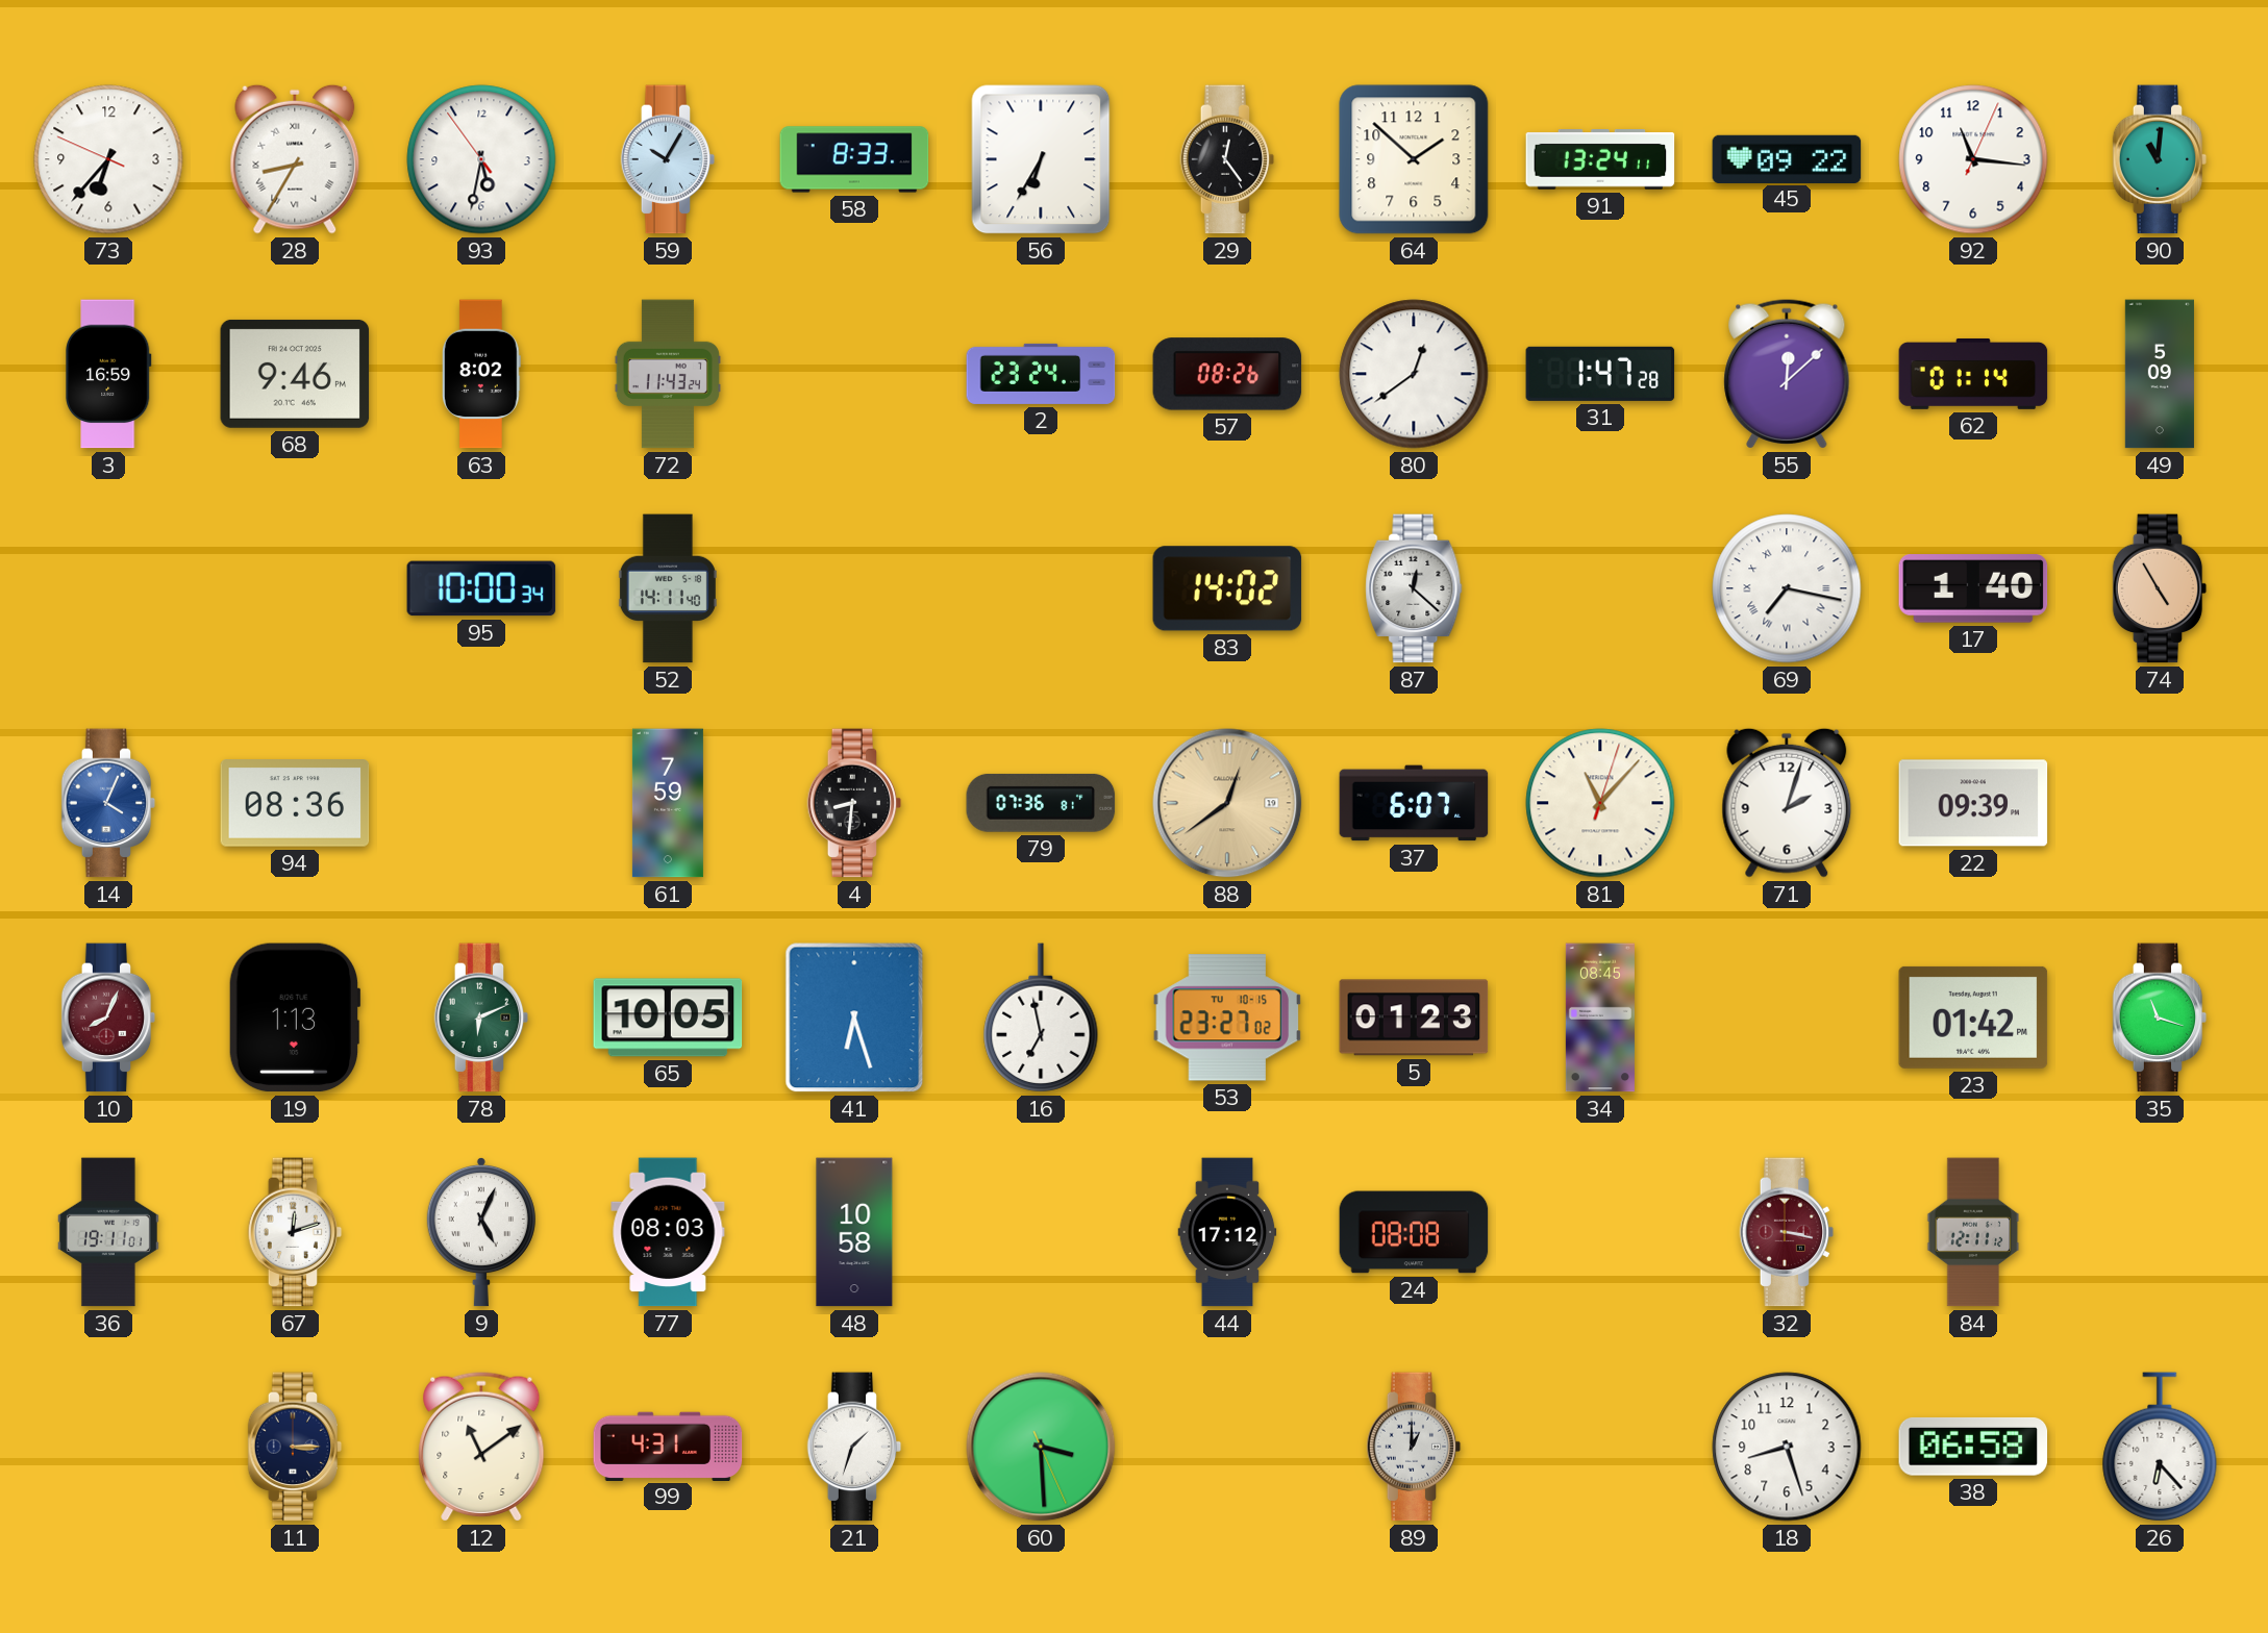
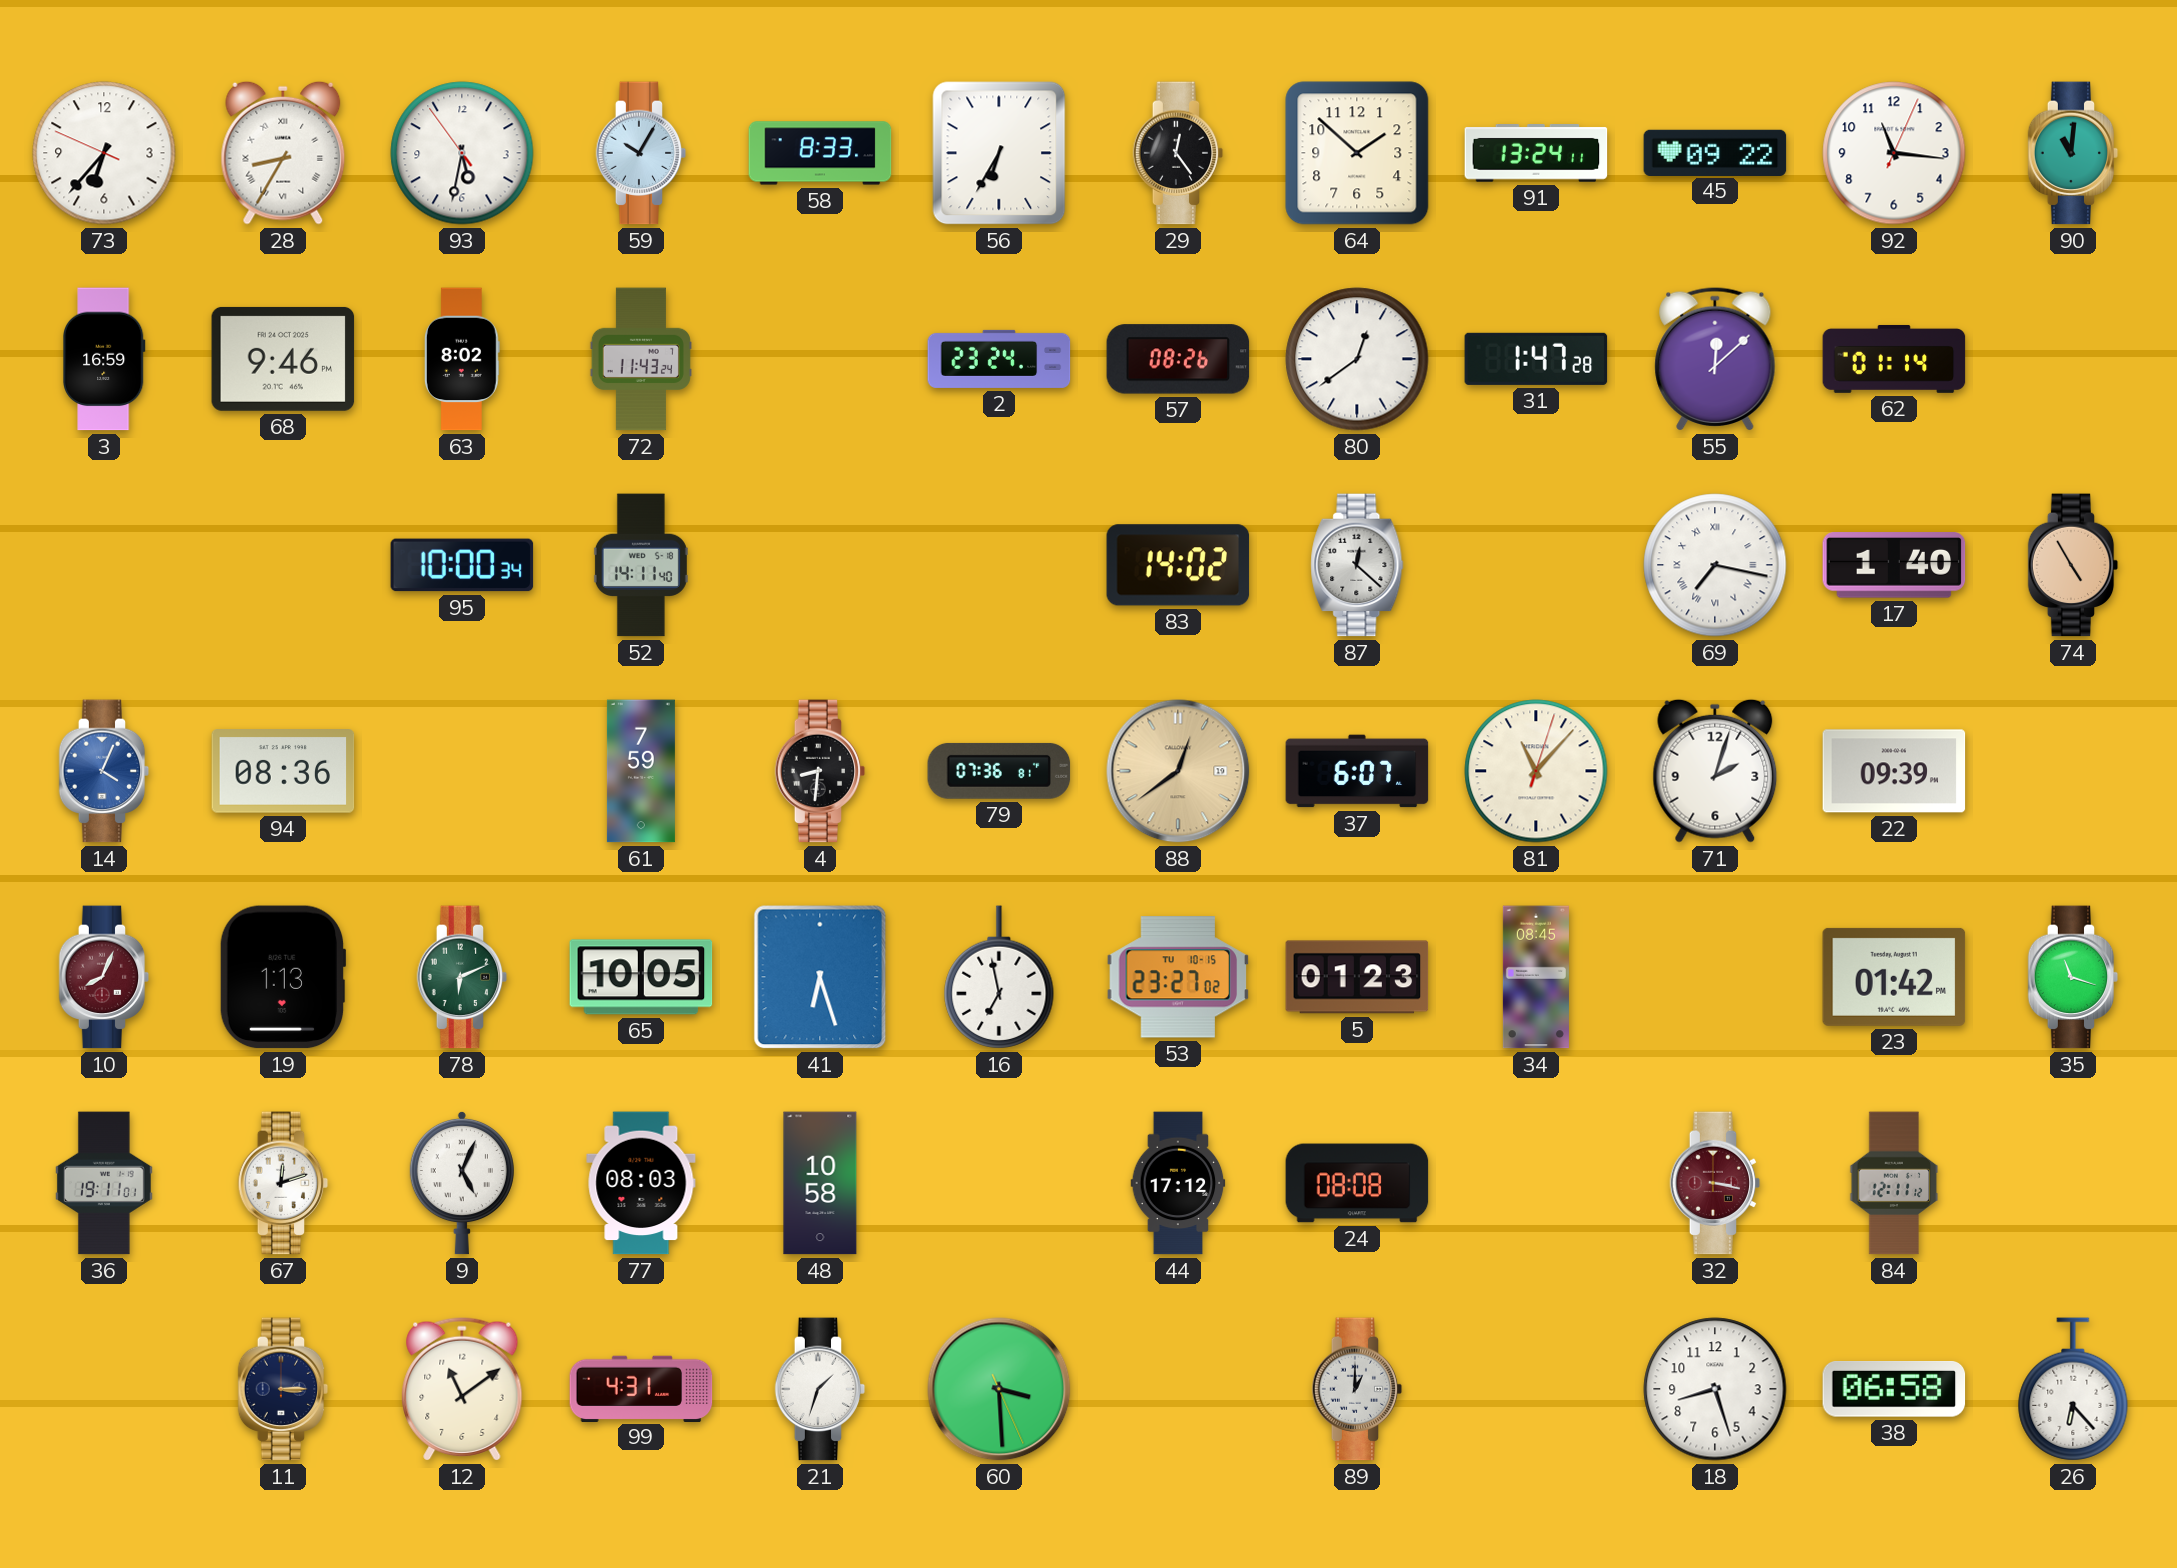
49: 5:09 -> none
